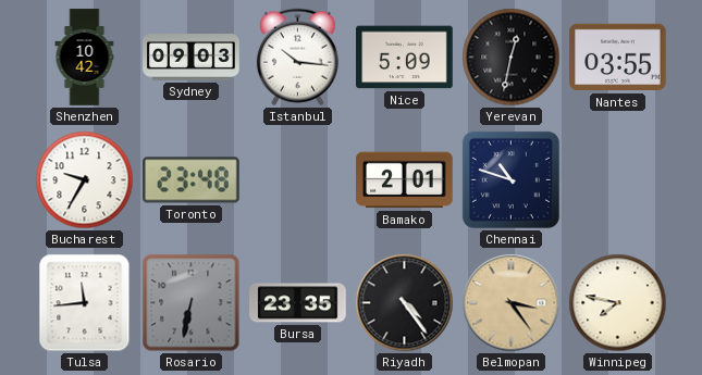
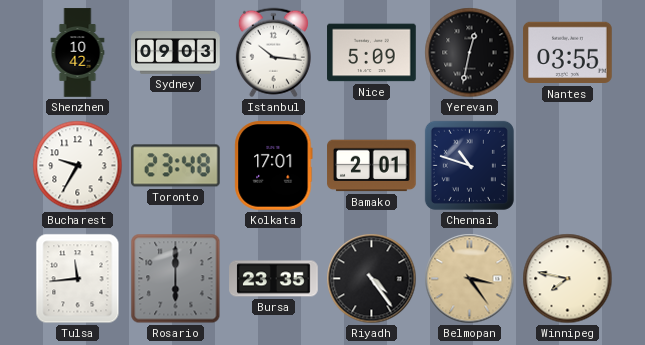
Kolkata: none -> 17:01
Rosario: 6:32 -> 6:00
